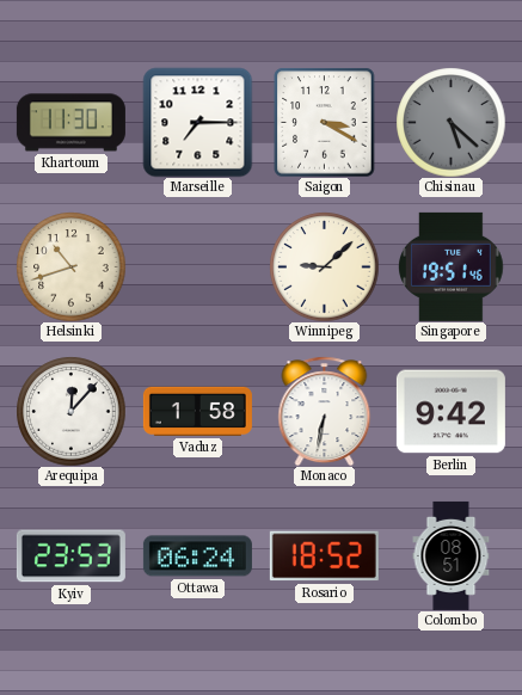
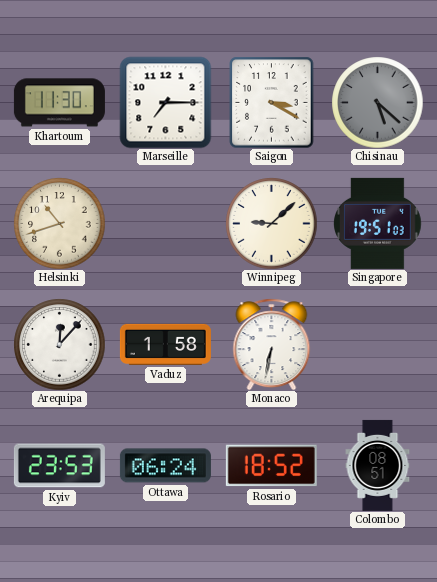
Singapore: 19:51:46 -> 19:51:03
Berlin: 9:42 -> none
